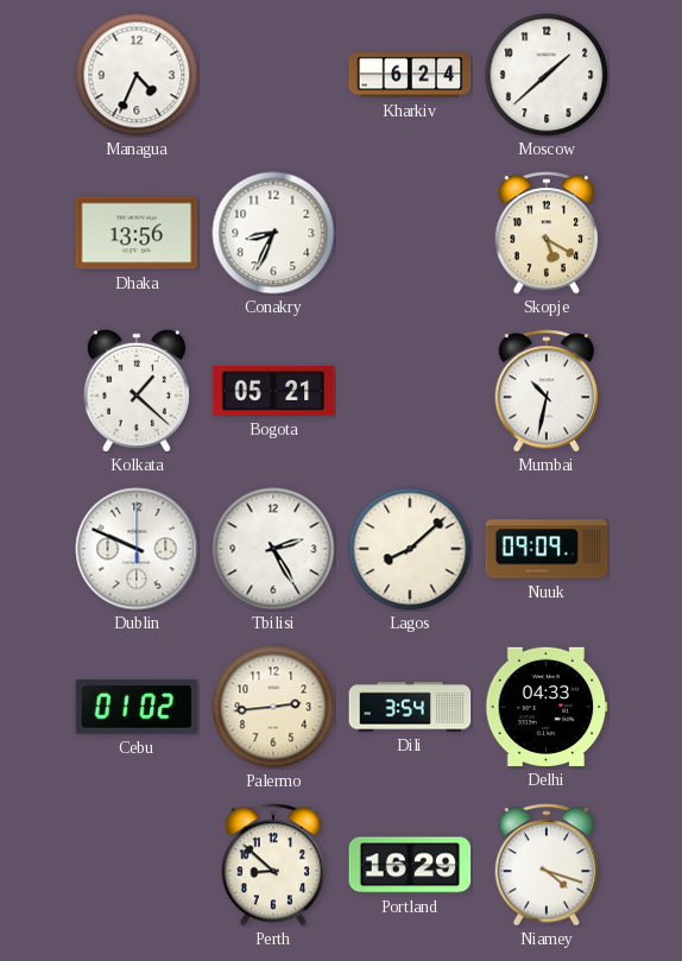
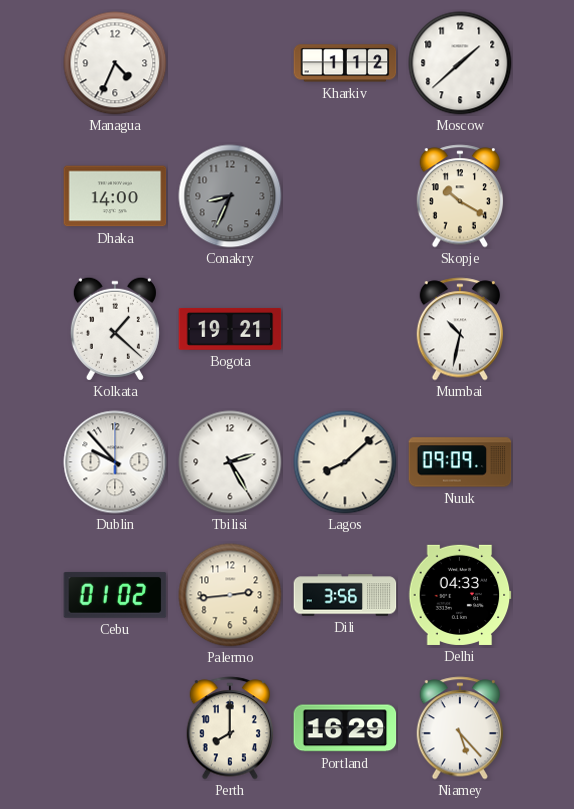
Kharkiv: 6:24 -> 1:12
Dhaka: 13:56 -> 14:00
Conakry dial: white -> grey
Skopje: 5:20 -> 10:20
Bogota: 05:21 -> 19:21
Dublin: 9:49 -> 9:53
Dili: 3:54 -> 3:56
Perth: 8:52 -> 8:00
Niamey: 4:18 -> 5:23
